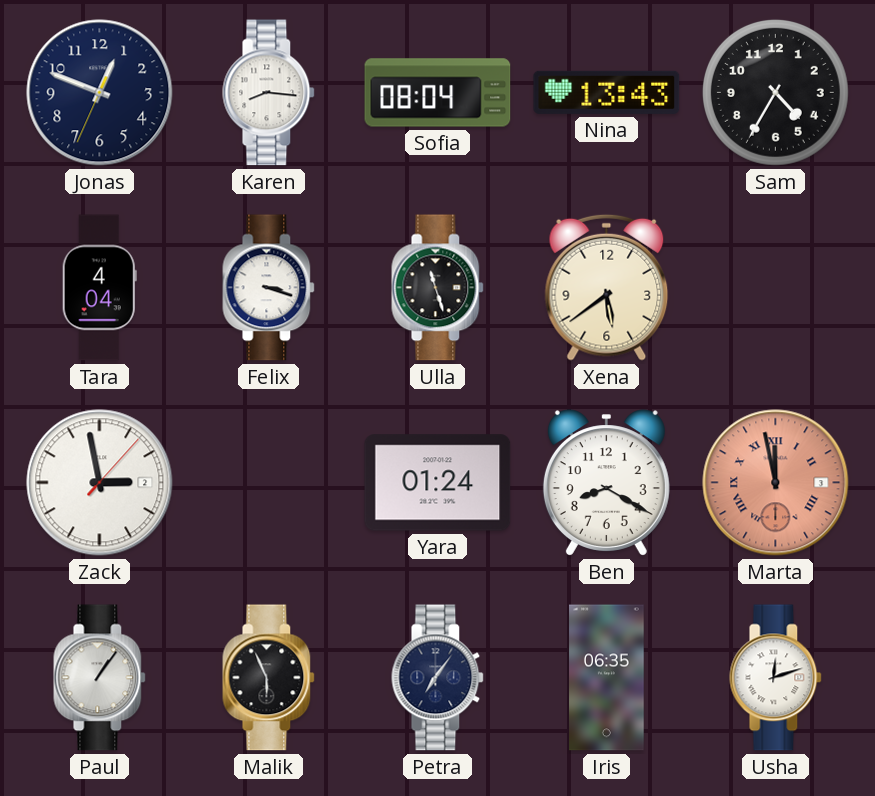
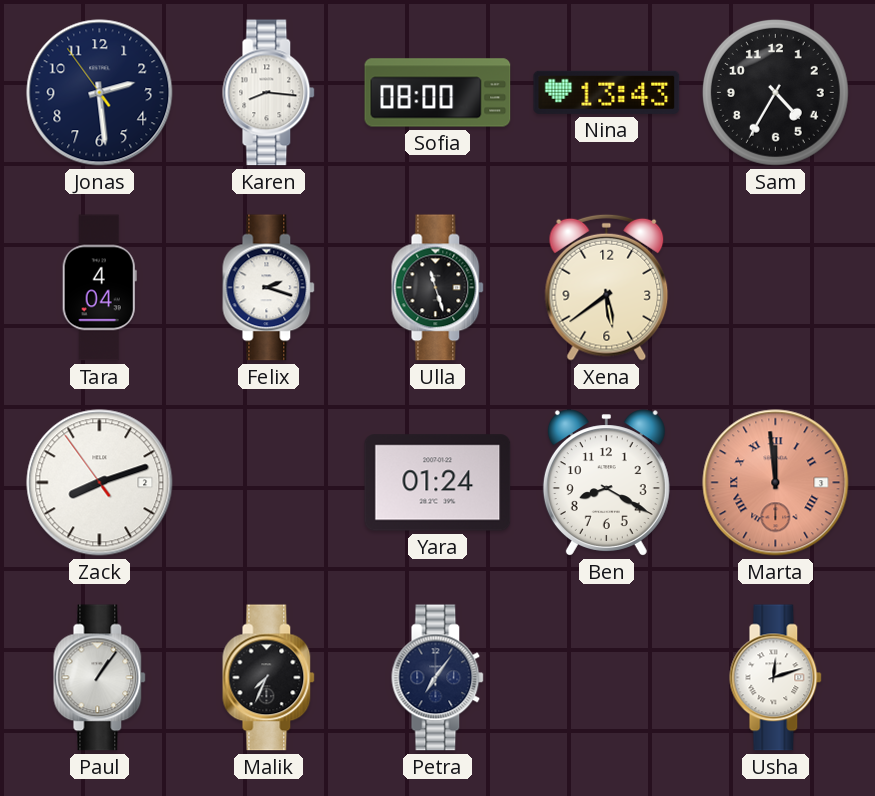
Jonas: 12:48 -> 2:28
Sofia: 08:04 -> 08:00
Felix: 3:18 -> 2:18
Zack: 2:58 -> 8:11
Marta: 11:58 -> 11:59
Malik: 5:56 -> 7:34
Iris: 06:35 -> none
